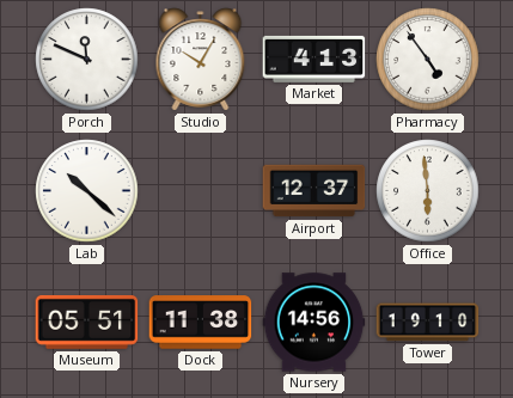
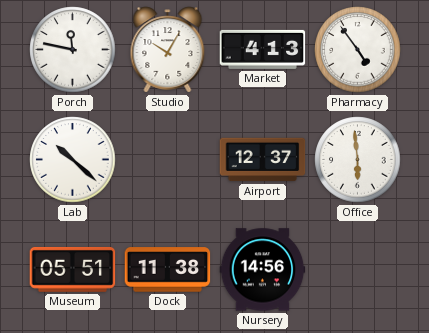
Porch: 11:49 -> 11:47
Tower: 19:10 -> none
